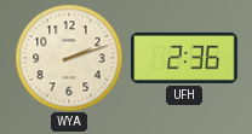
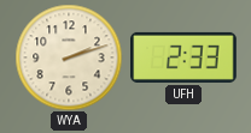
UFH: 2:36 -> 2:33
